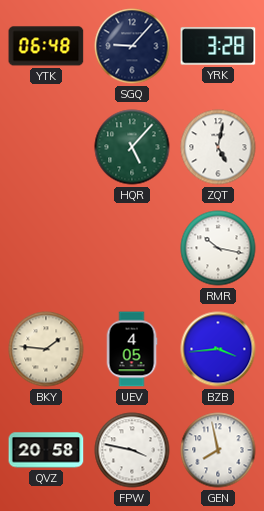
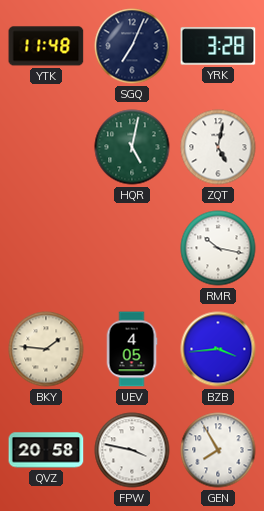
YTK: 06:48 -> 11:48
SGQ: 9:07 -> 7:04
HQR: 5:07 -> 5:02
GEN: 7:58 -> 7:55
